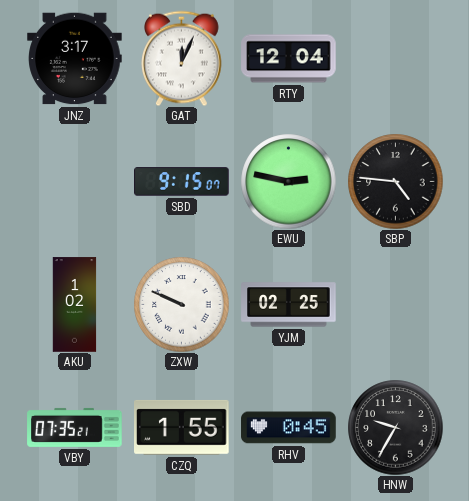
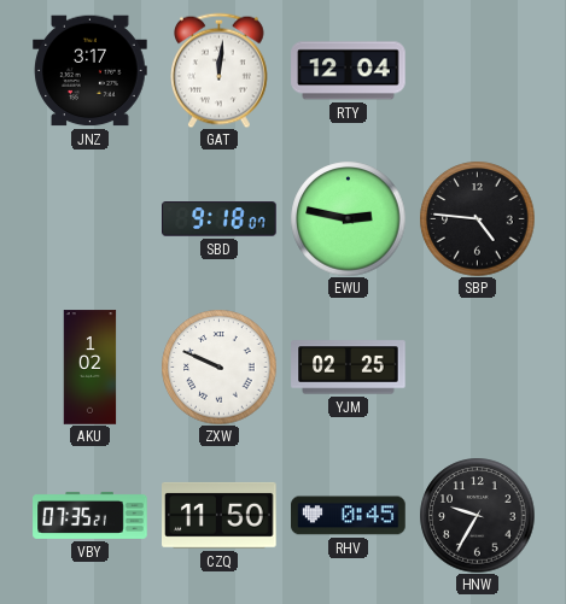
GAT: 12:04 -> 12:01
SBD: 9:15 -> 9:18
CZQ: 1:55 -> 11:50
